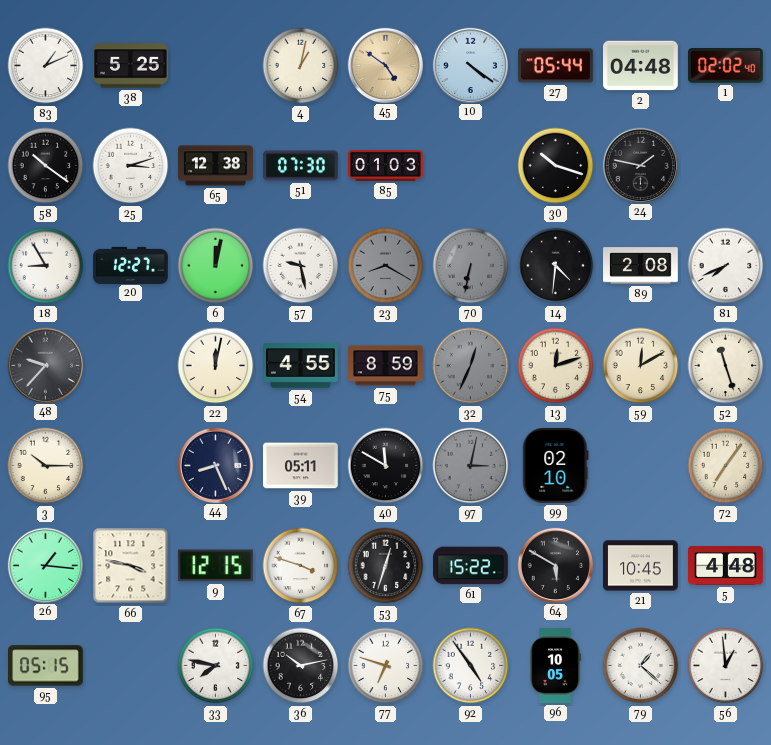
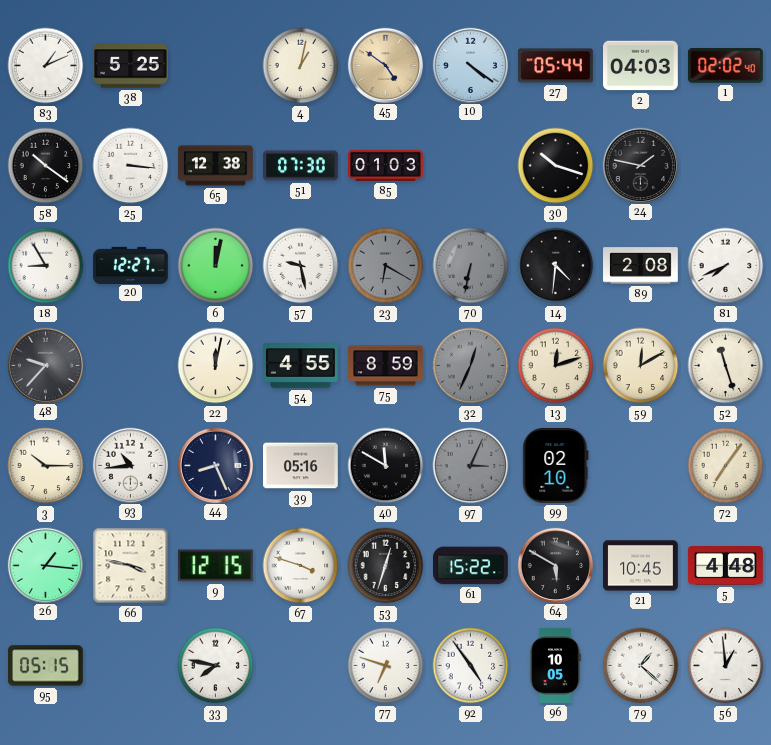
2: 04:48 -> 04:03
25: 3:12 -> 3:16
23: 8:20 -> 6:20
93: none -> 10:44
39: 05:11 -> 05:16
97: 3:02 -> 3:04
36: 10:13 -> none
